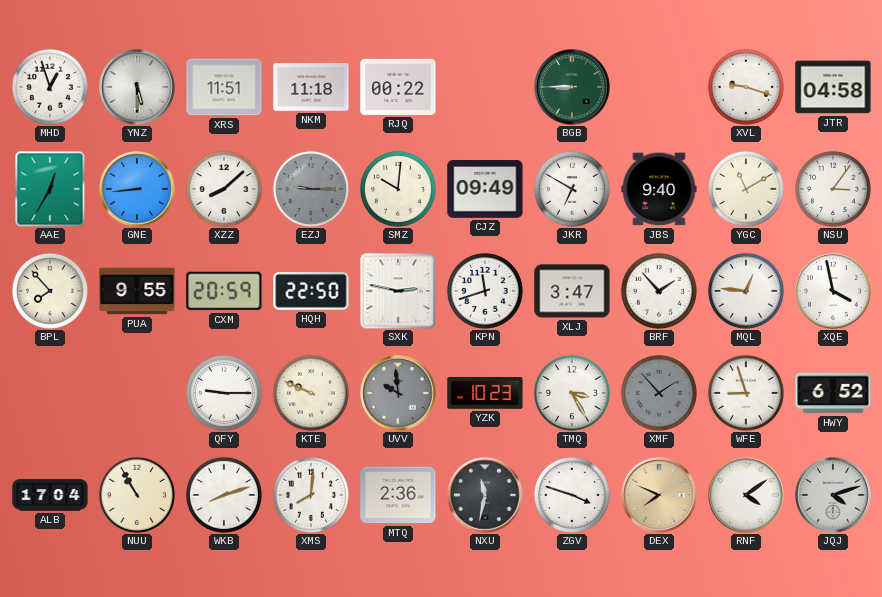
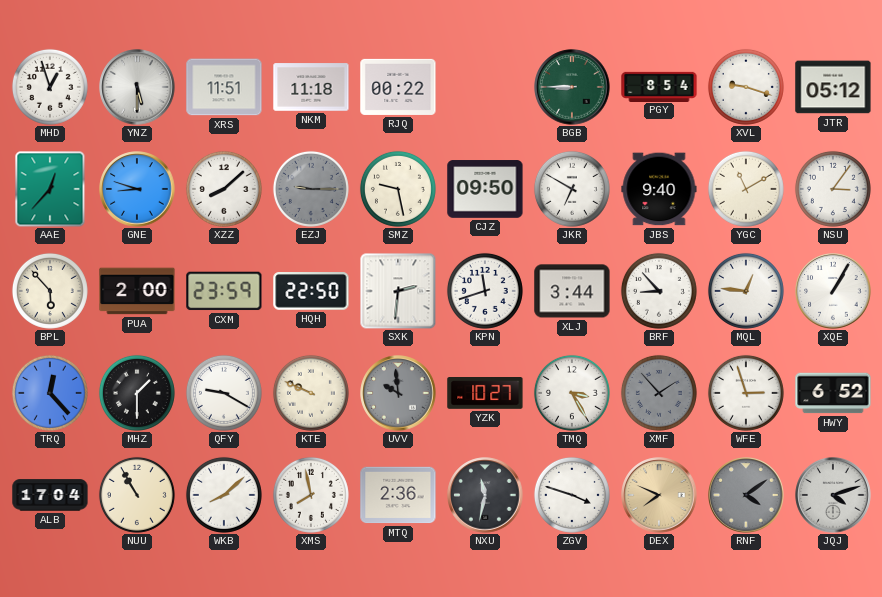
PGY: none -> 8:54
JTR: 04:58 -> 05:12
AAE: 12:35 -> 12:37
GNE: 8:44 -> 8:48
SMZ: 10:01 -> 9:28
CJZ: 09:49 -> 09:50
BPL: 7:53 -> 5:53
PUA: 9:55 -> 2:00
CXM: 20:59 -> 23:59
SXK: 2:47 -> 2:31
XLJ: 3:47 -> 3:44
BRF: 1:53 -> 8:53
XQE: 3:58 -> 1:05
TRQ: none -> 12:23
MHZ: none -> 1:30
QFY: 9:15 -> 9:20
YZK: 10:23 -> 10:27
WFE: 8:57 -> 2:57
WKB: 8:12 -> 8:08
XMS: 8:01 -> 7:58
RNF dial: white -> grey
